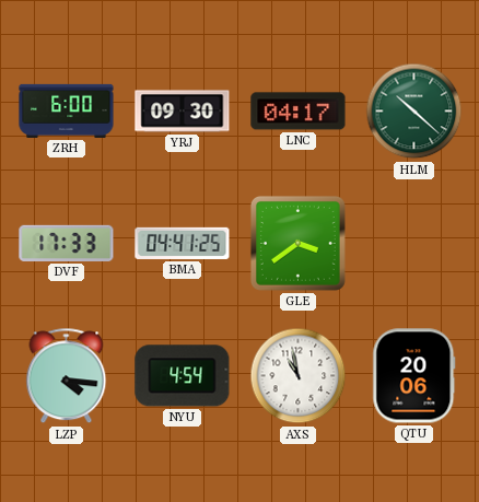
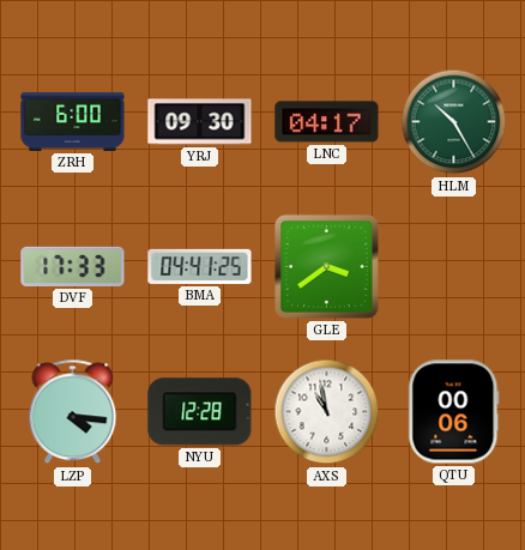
HLM: 10:22 -> 10:25
NYU: 4:54 -> 12:28
QTU: 20:06 -> 00:06
